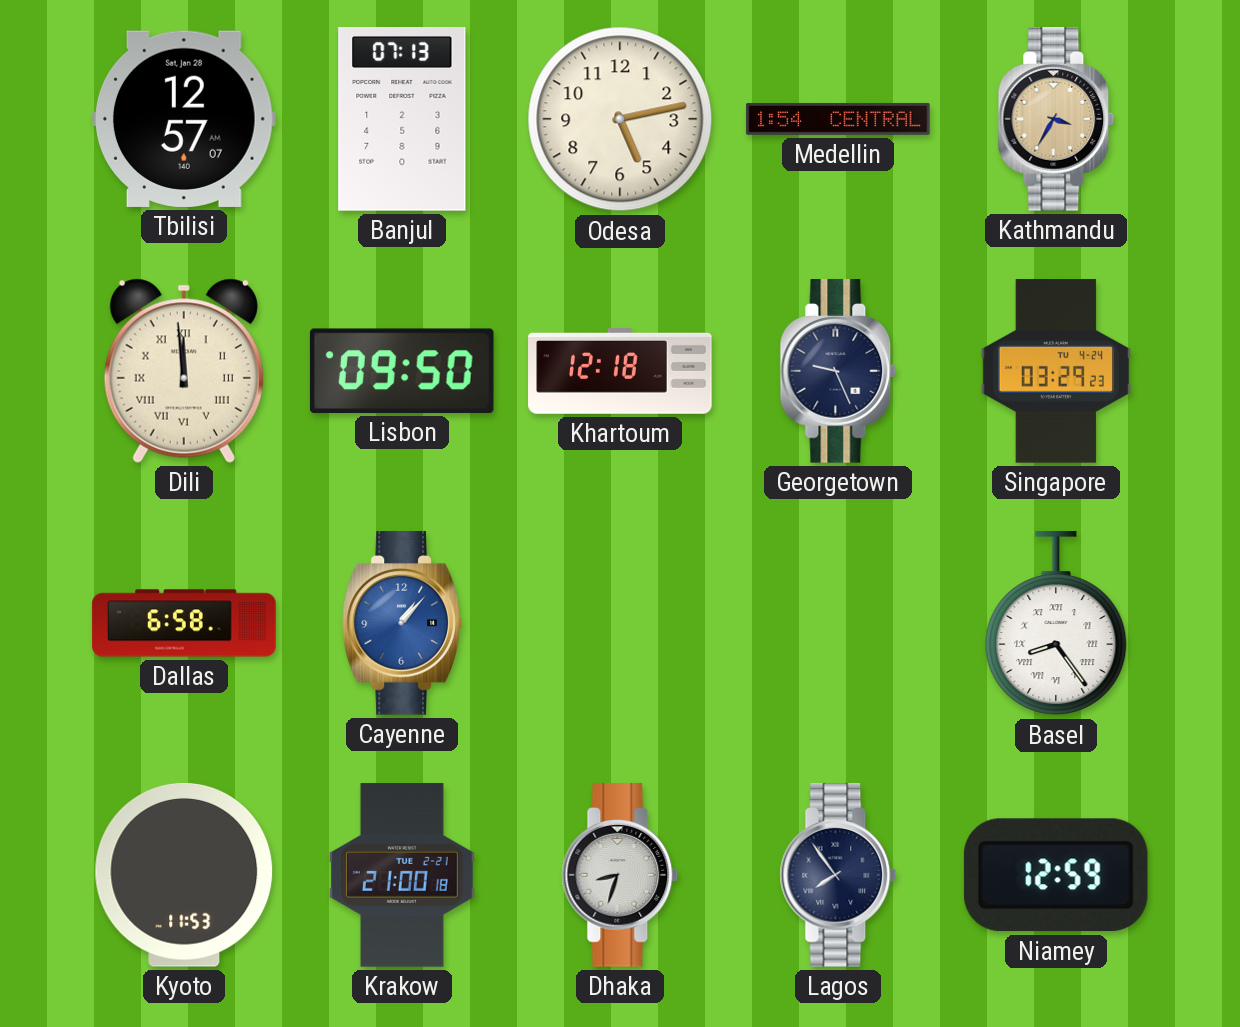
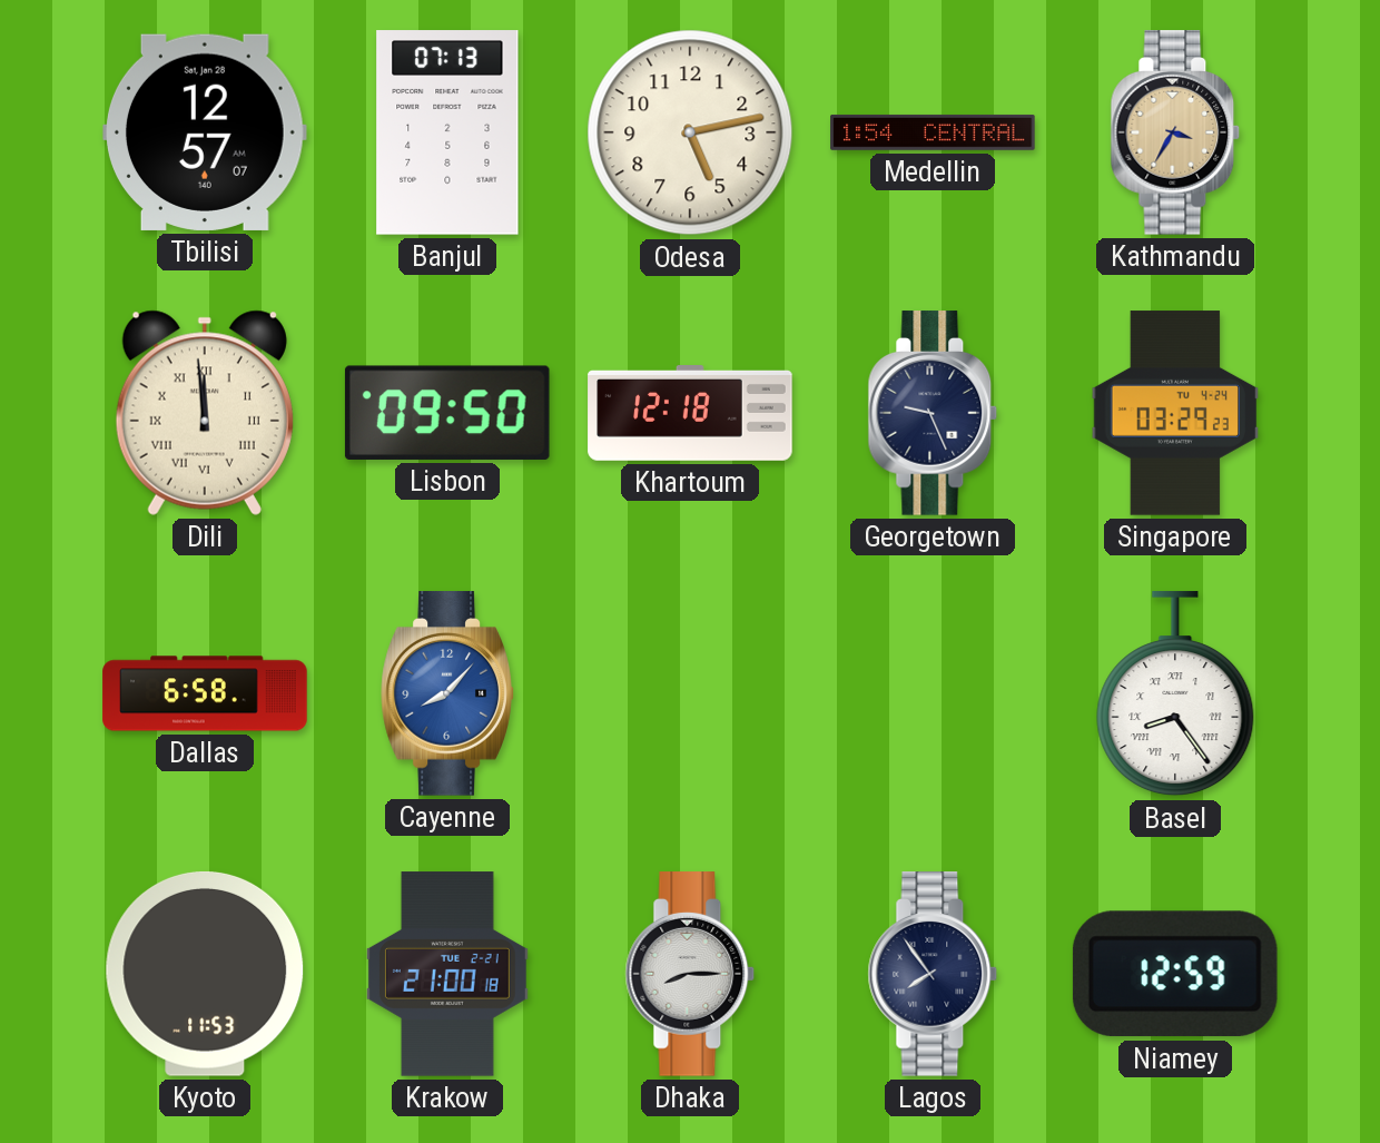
Cayenne: 1:07 -> 8:07
Dhaka: 8:33 -> 8:15
